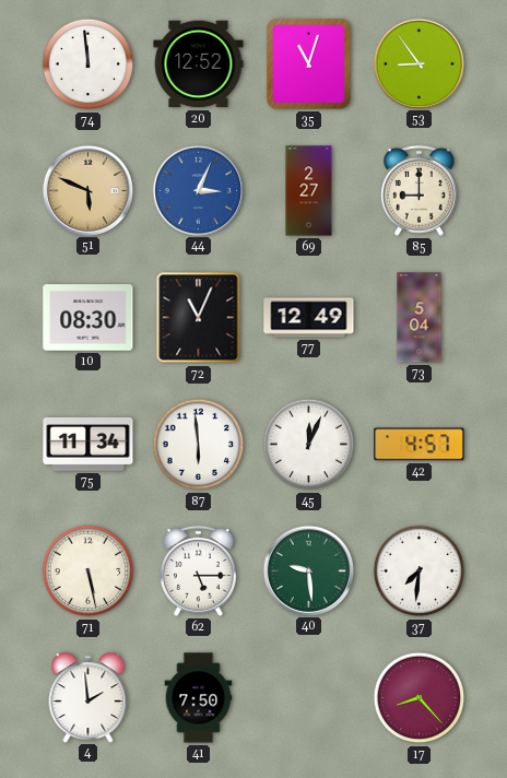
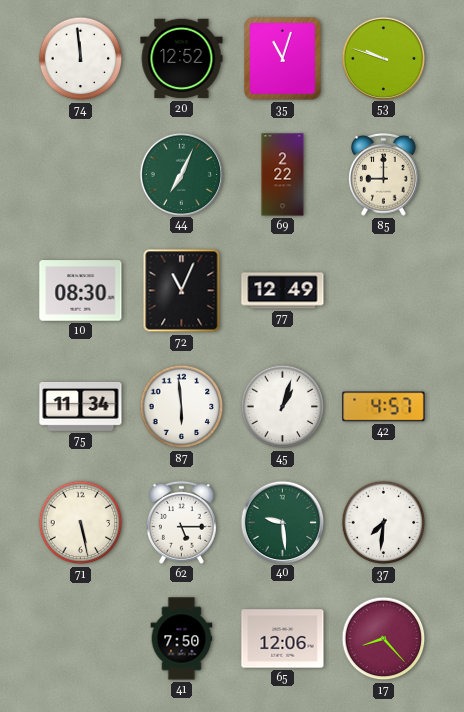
53: 8:54 -> 9:48
51: 5:49 -> none
44: 3:04 -> 7:04
44 dial: blue -> green
69: 2:27 -> 2:22
73: 5:04 -> none
45: 12:04 -> 1:03
4: 1:59 -> none
65: none -> 12:06
